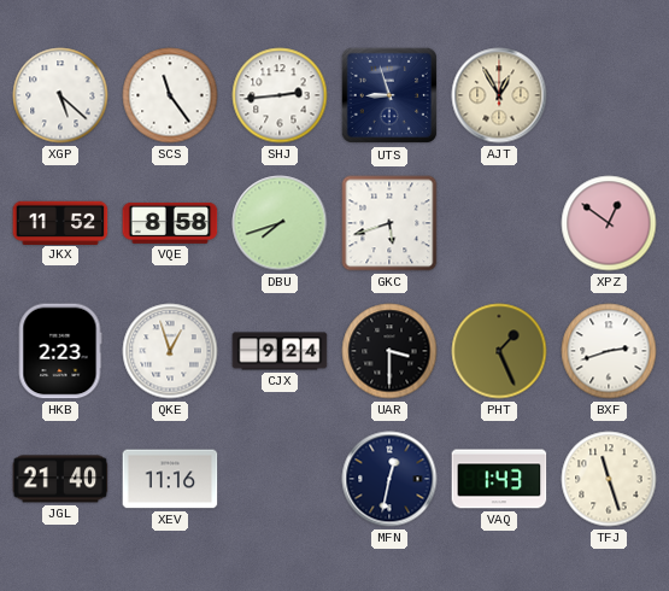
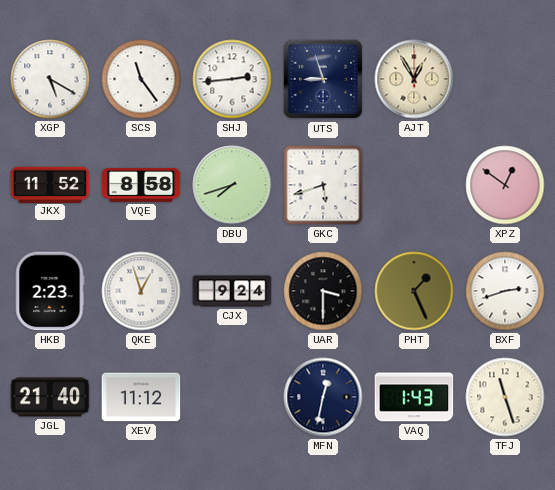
XGP: 5:22 -> 5:20
XEV: 11:16 -> 11:12
